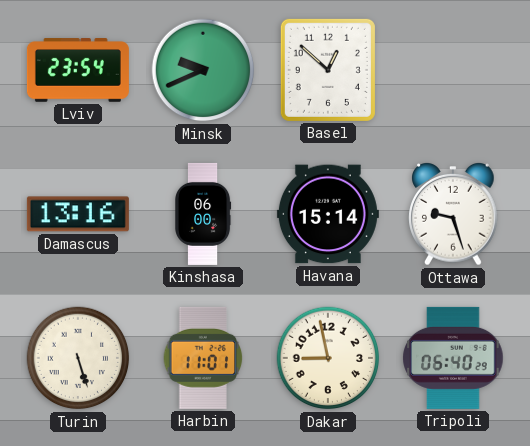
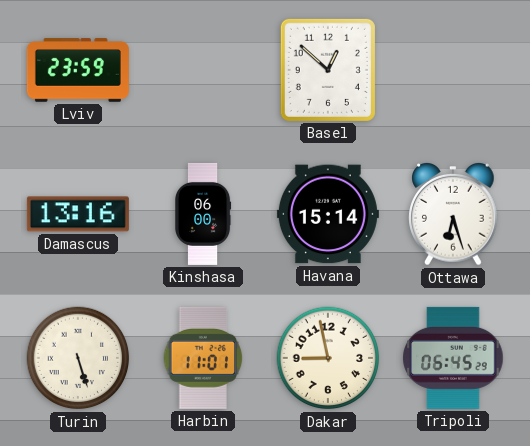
Lviv: 23:54 -> 23:59
Minsk: 9:41 -> none
Ottawa: 9:27 -> 6:27
Tripoli: 06:40 -> 06:45
